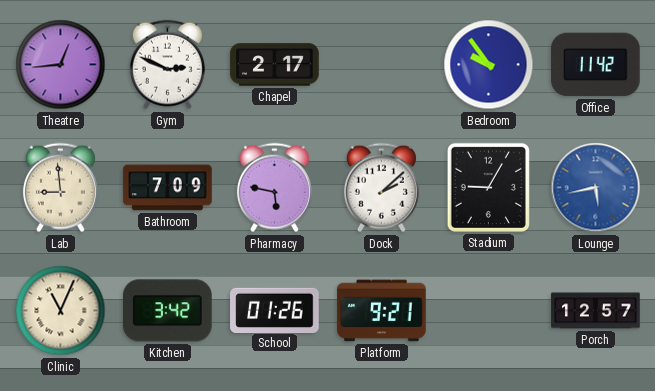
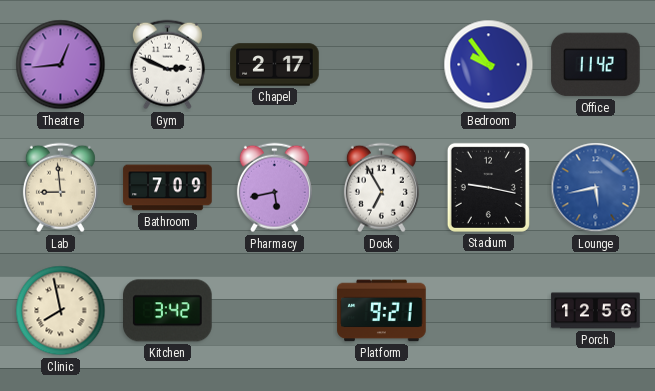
Pharmacy: 5:47 -> 5:43
Dock: 2:08 -> 6:55
Stadium: 9:05 -> 9:17
Clinic: 11:04 -> 7:58
School: 01:26 -> none
Porch: 12:57 -> 12:56
